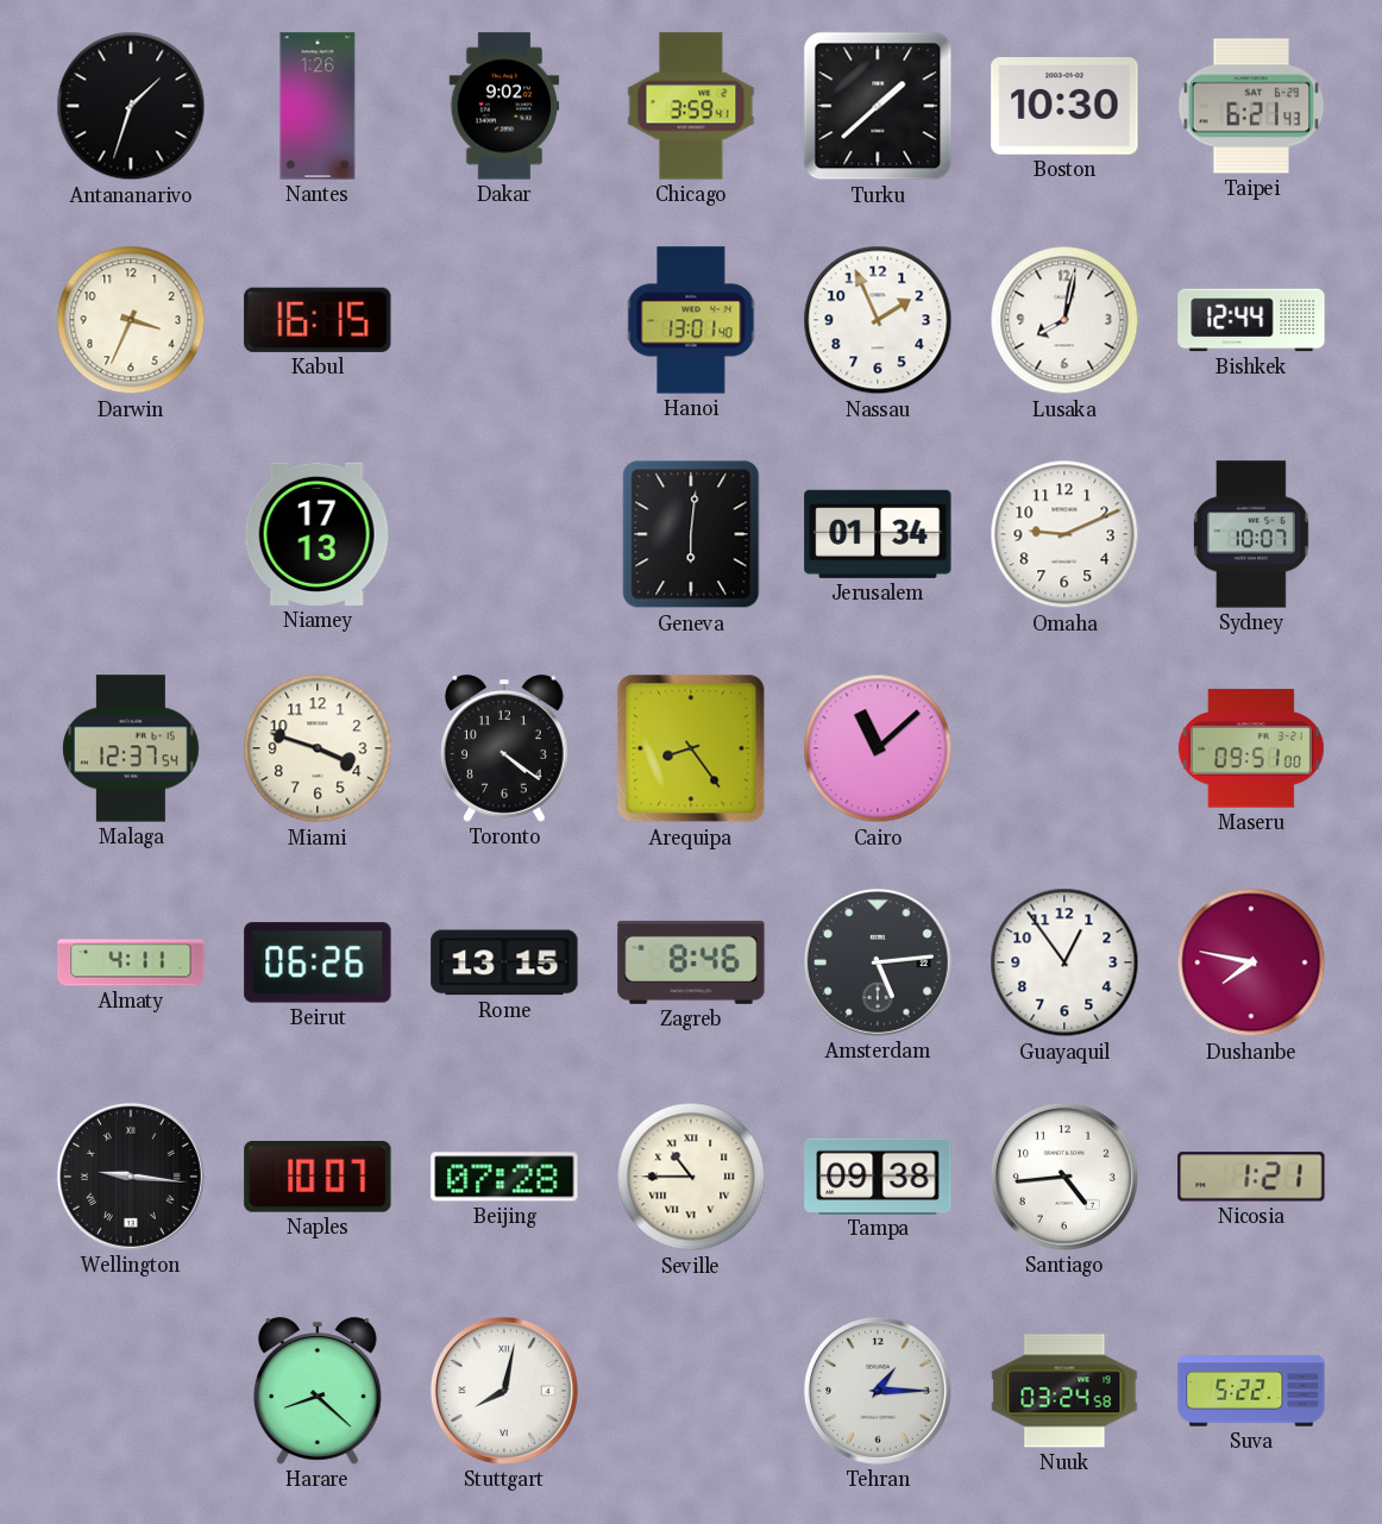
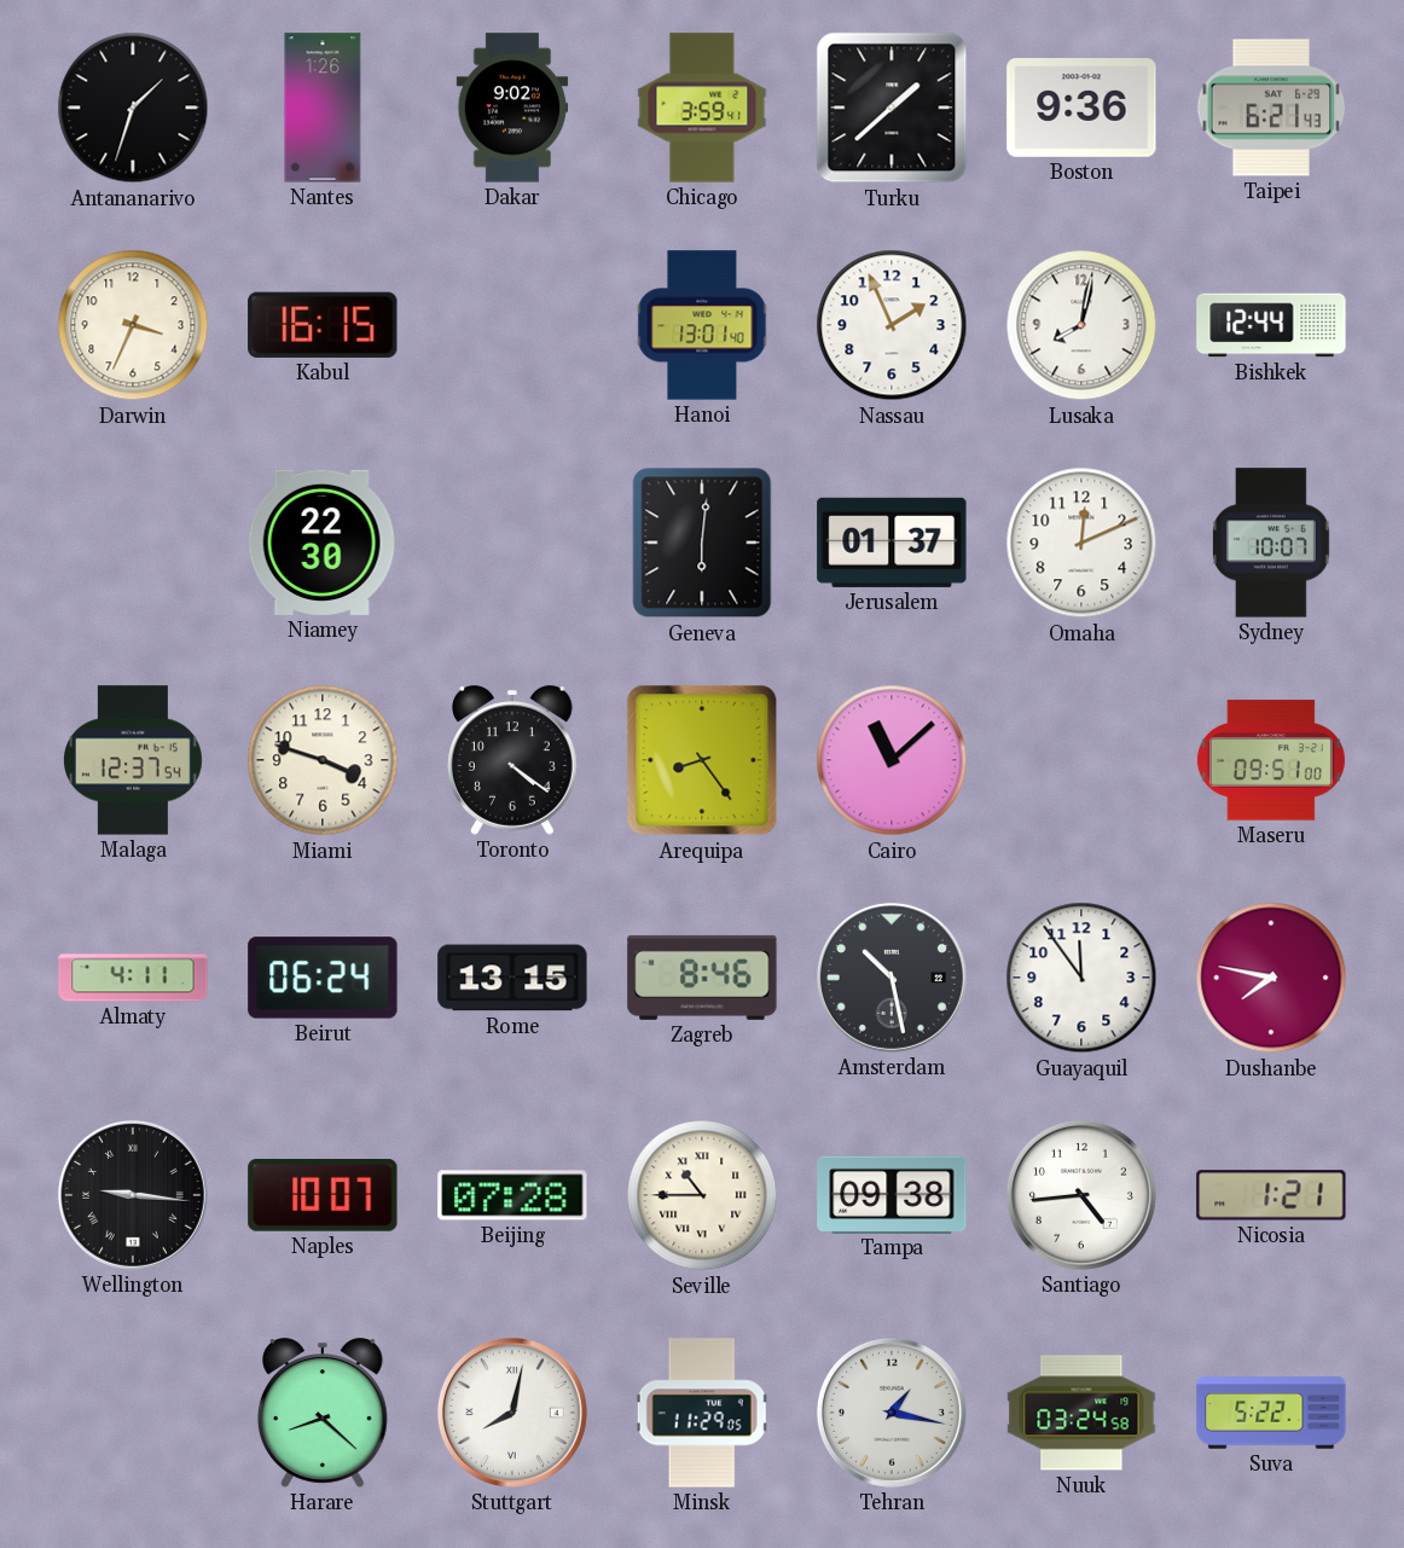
Boston: 10:30 -> 9:36
Niamey: 17:13 -> 22:30
Jerusalem: 01:34 -> 01:37
Omaha: 9:11 -> 12:11
Beirut: 06:26 -> 06:24
Amsterdam: 5:14 -> 10:28
Guayaquil: 12:54 -> 11:54
Minsk: none -> 11:29
Tehran: 1:15 -> 1:17
